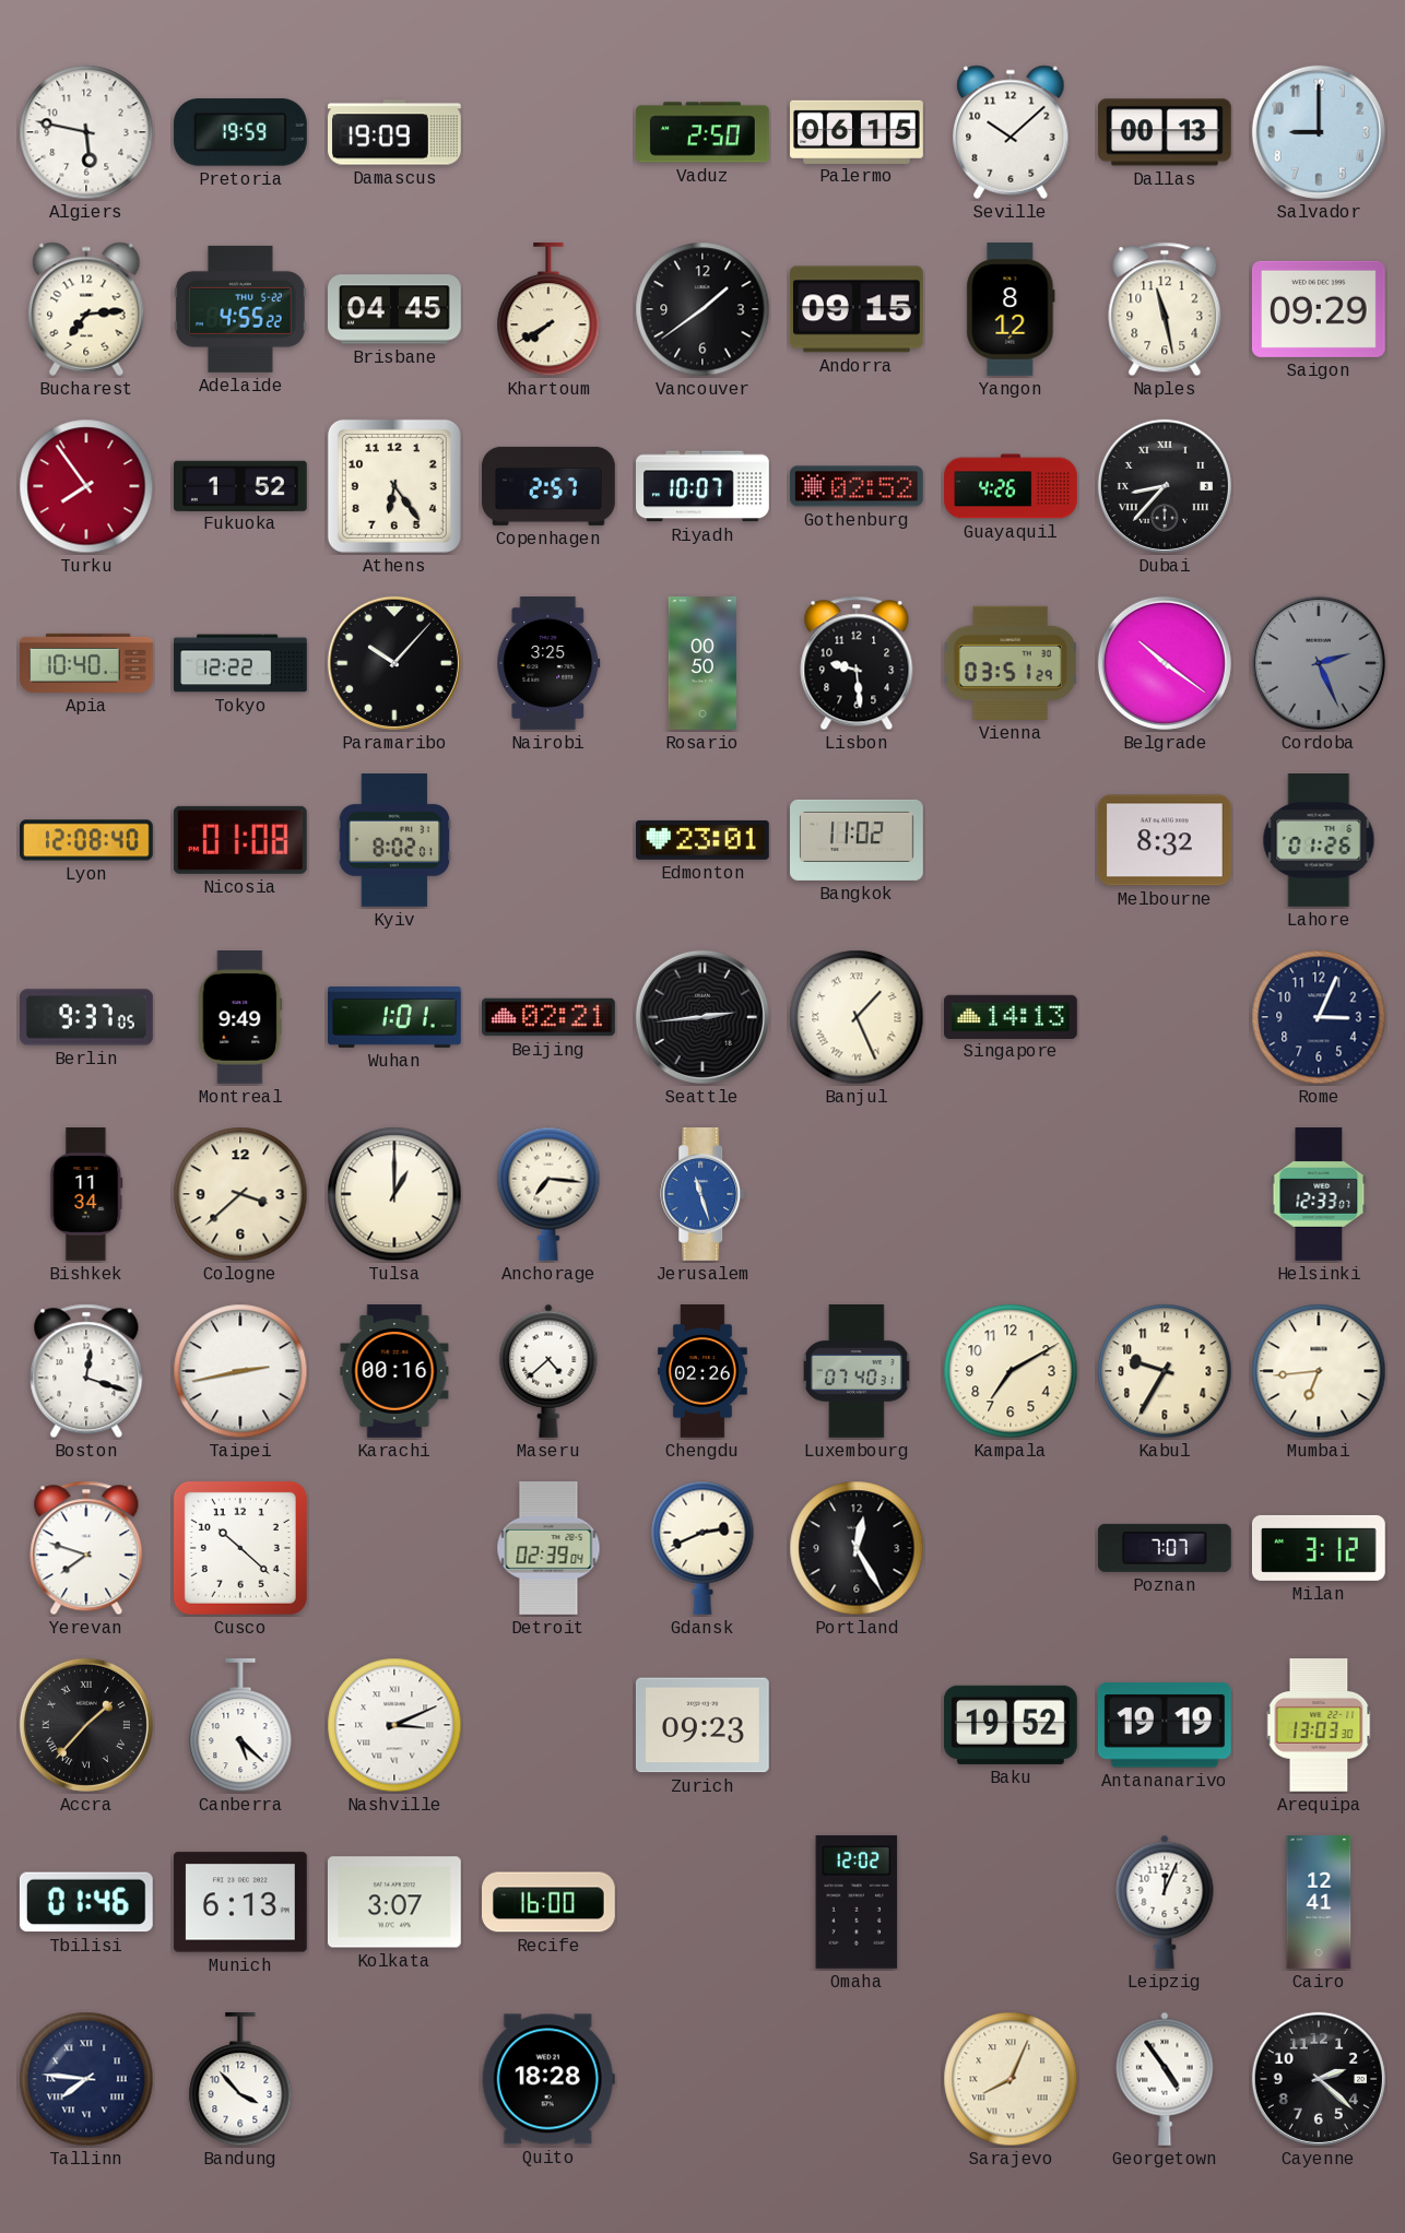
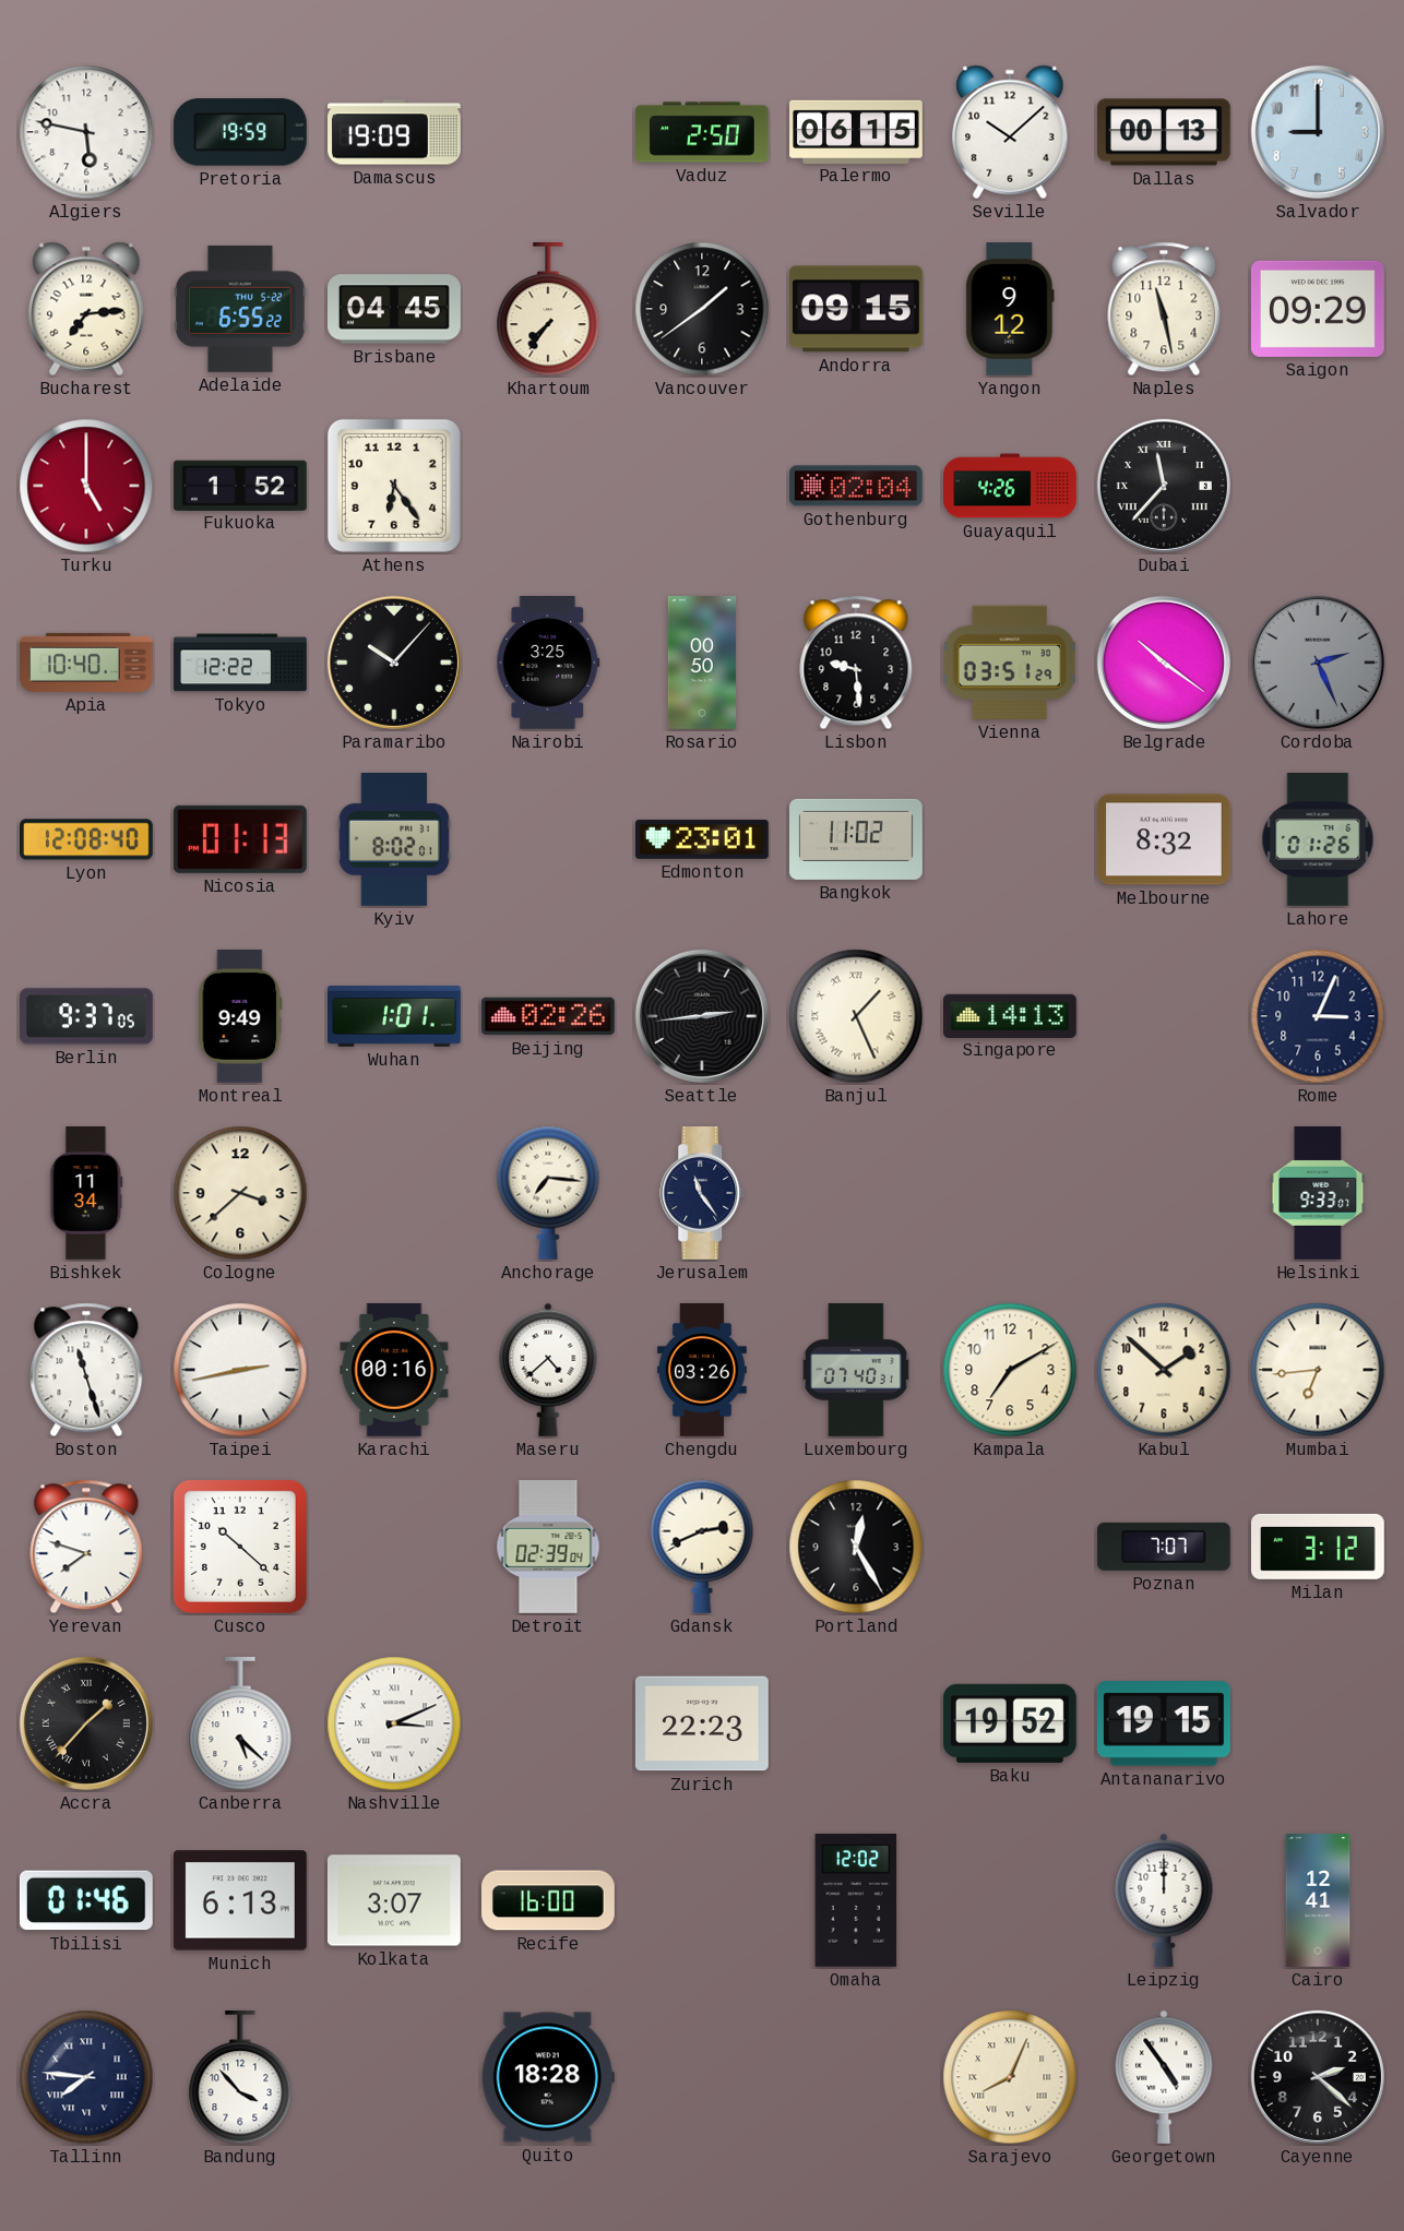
Adelaide: 4:55 -> 6:55
Khartoum: 7:40 -> 7:36
Yangon: 8:12 -> 9:12
Turku: 7:54 -> 5:00
Copenhagen: 2:57 -> none
Riyadh: 10:07 -> none
Gothenburg: 02:52 -> 02:04
Dubai: 8:37 -> 11:37
Nicosia: 01:08 -> 01:13
Beijing: 02:21 -> 02:26
Tulsa: 1:00 -> none
Jerusalem: 11:27 -> 11:24
Jerusalem dial: blue -> navy
Helsinki: 12:33 -> 9:33
Boston: 12:18 -> 11:27
Chengdu: 02:26 -> 03:26
Kabul: 9:35 -> 1:52
Zurich: 09:23 -> 22:23
Antananarivo: 19:19 -> 19:15
Arequipa: 13:03 -> none
Leipzig: 12:04 -> 12:00
